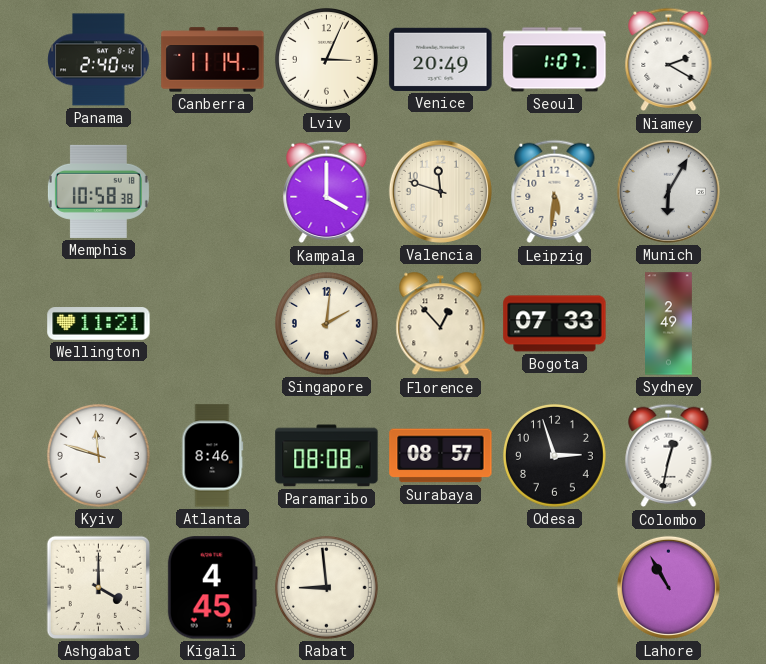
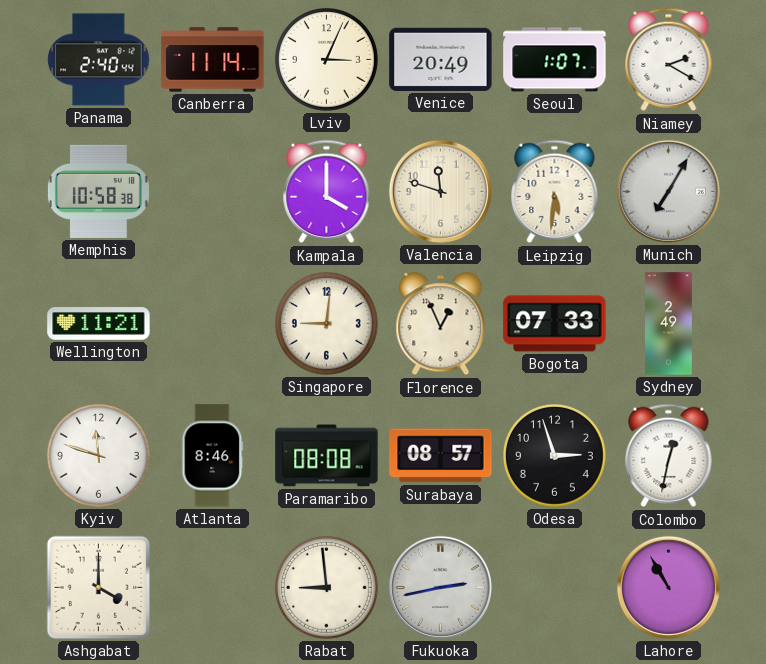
Munich: 6:05 -> 7:05
Singapore: 2:01 -> 9:01
Florence: 12:53 -> 12:56
Kigali: 4:45 -> none
Fukuoka: none -> 2:43
